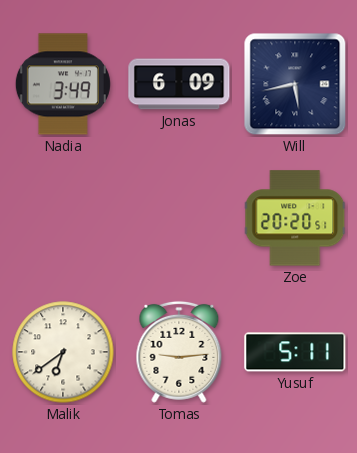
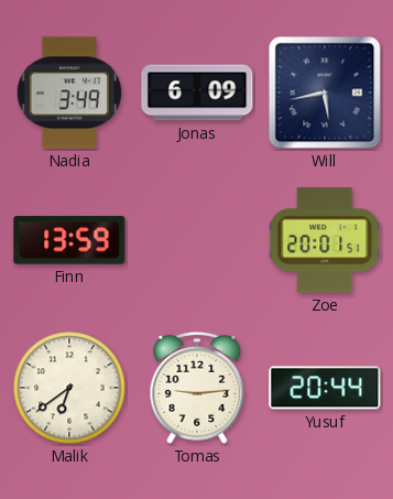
Finn: none -> 13:59
Zoe: 20:20 -> 20:01
Yusuf: 5:11 -> 20:44
